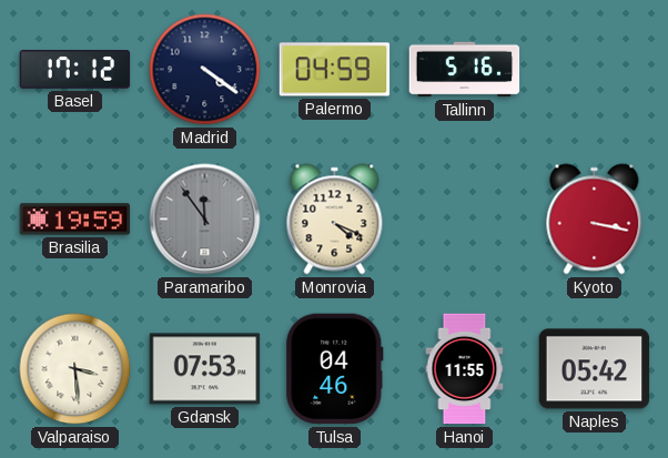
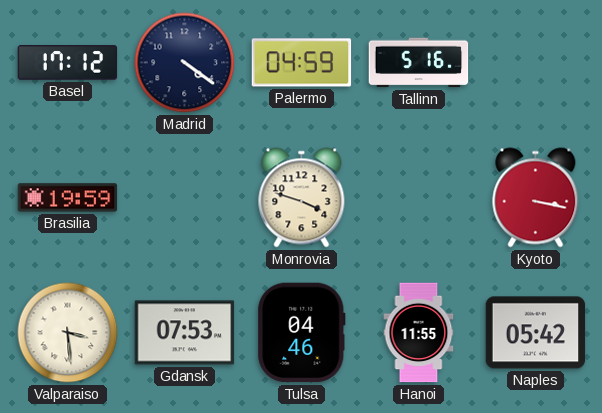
Paramaribo: 11:54 -> none
Monrovia: 4:19 -> 3:48
